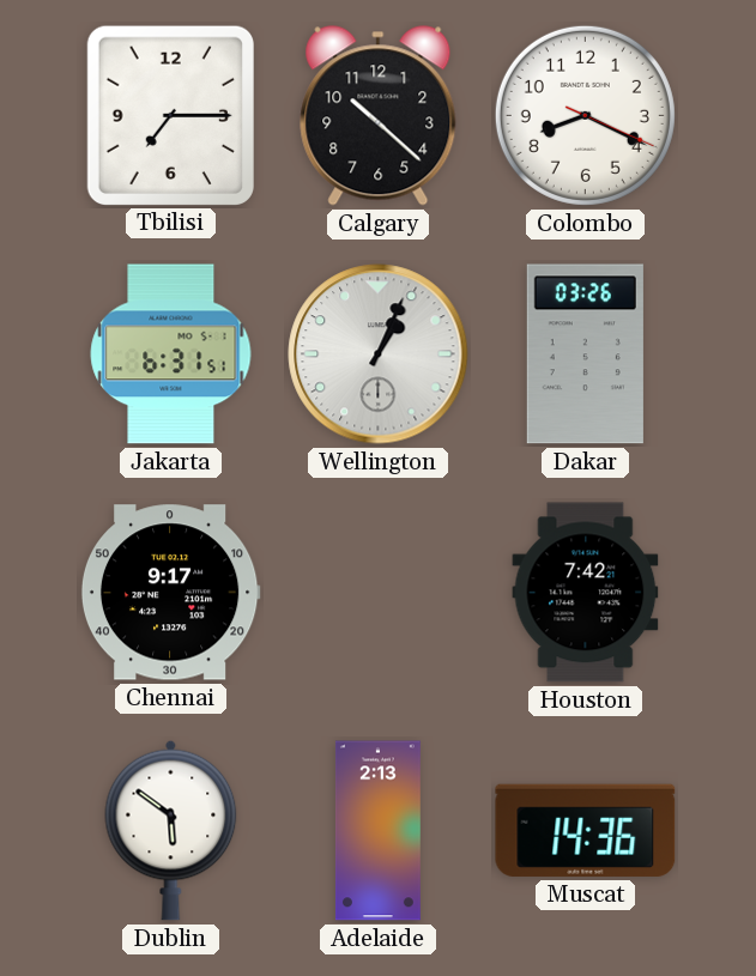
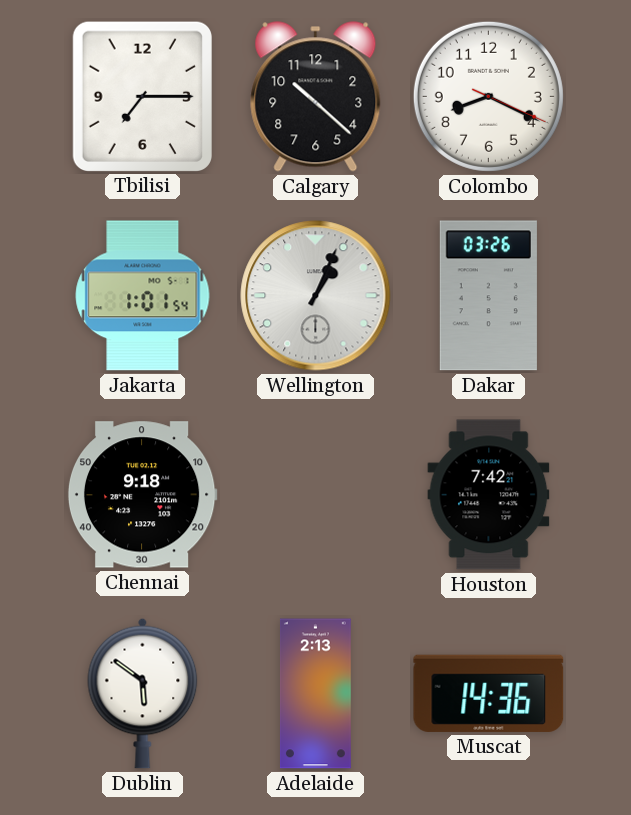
Jakarta: 6:31 -> 1:01
Chennai: 9:17 -> 9:18
